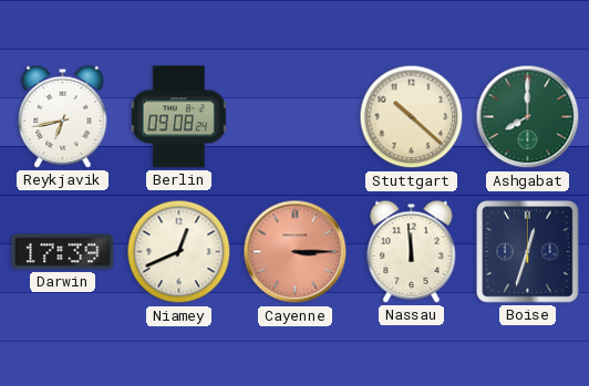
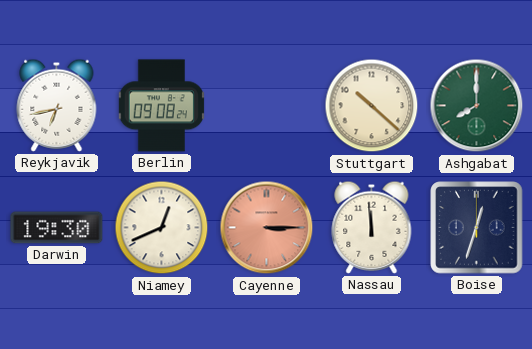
Darwin: 17:39 -> 19:30
